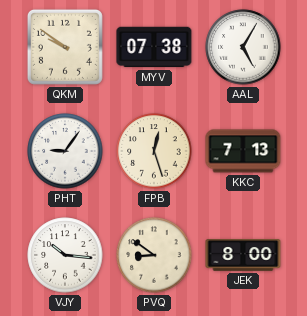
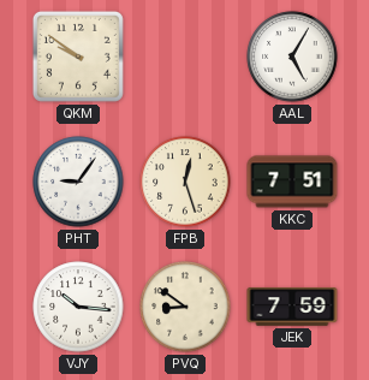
MYV: 07:38 -> none
KKC: 7:13 -> 7:51
JEK: 8:00 -> 7:59
